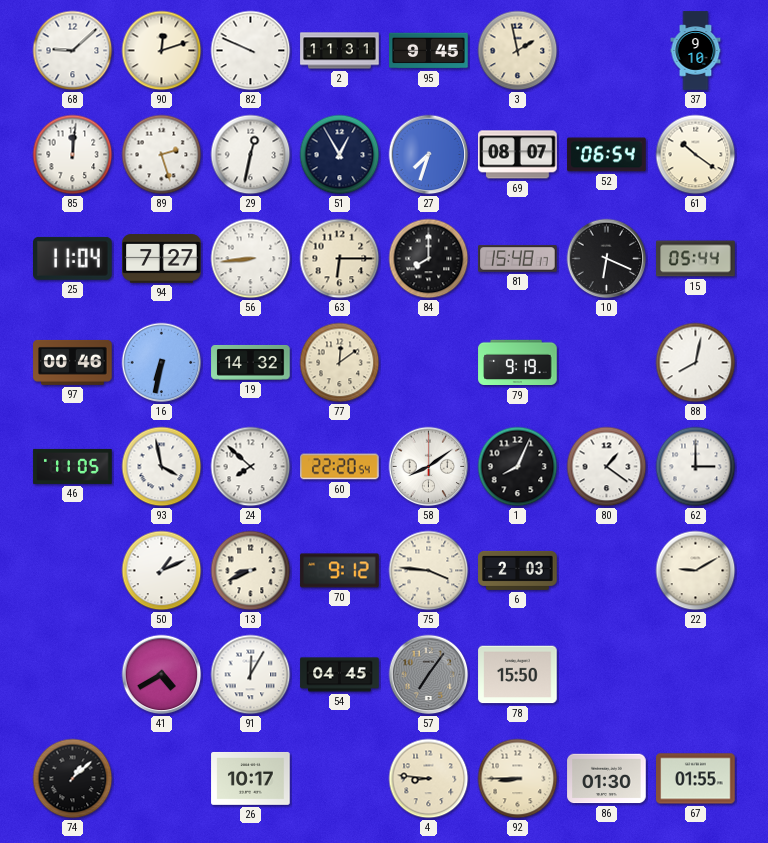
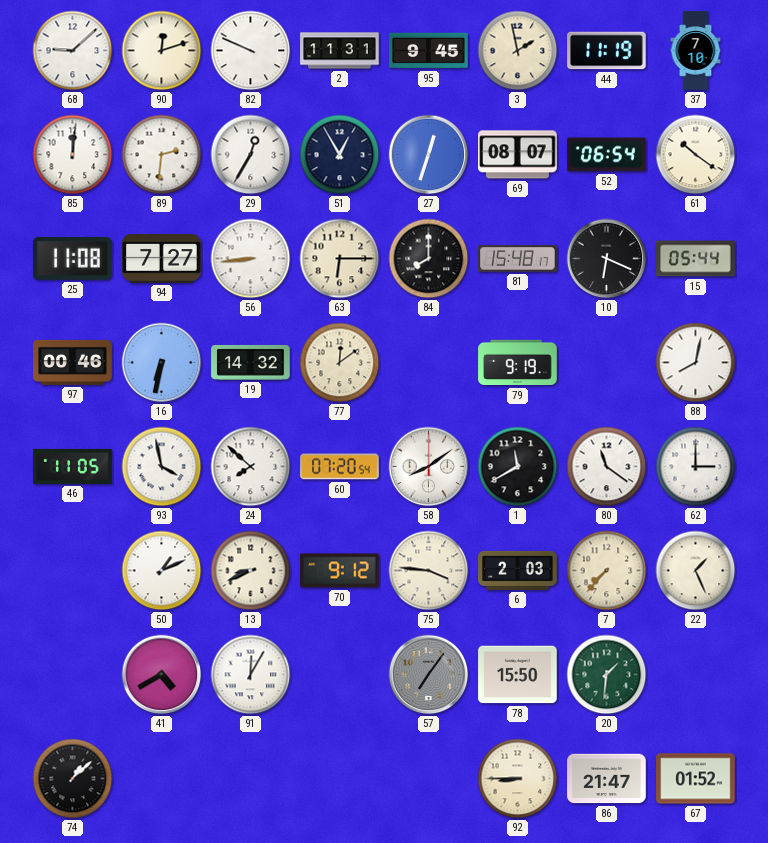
44: none -> 11:19
37: 9:10 -> 7:10
89: 2:27 -> 2:31
29: 12:32 -> 12:35
27: 7:33 -> 12:33
25: 11:04 -> 11:08
60: 22:20 -> 07:20
1: 8:04 -> 11:40
80: 1:21 -> 11:21
7: none -> 7:37
22: 9:10 -> 1:26
54: 04:45 -> none
20: none -> 1:31
26: 10:17 -> none
4: 8:46 -> none
86: 01:30 -> 21:47
67: 01:55 -> 01:52
